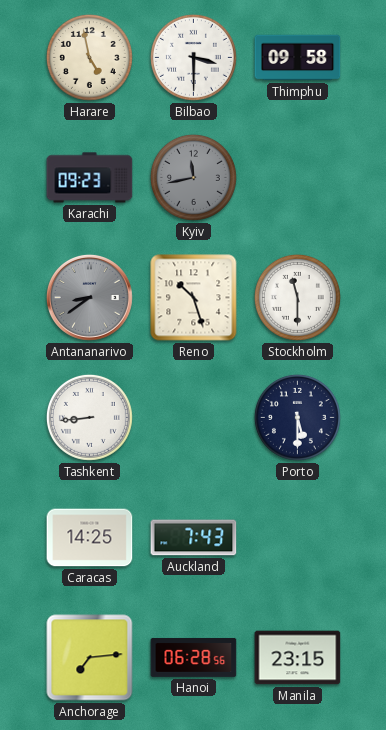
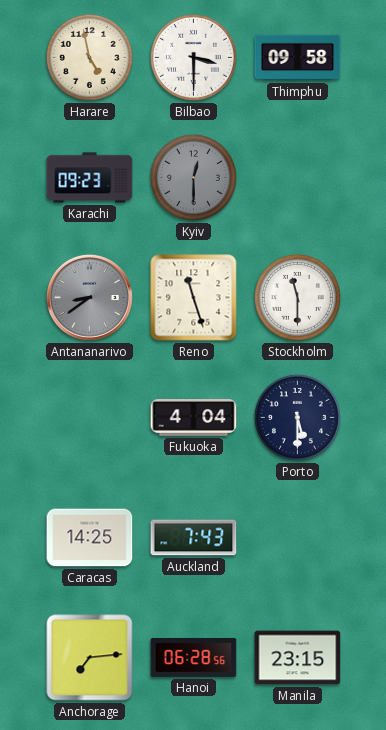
Kyiv: 11:43 -> 12:30
Reno: 10:27 -> 11:27
Tashkent: 8:44 -> none
Fukuoka: none -> 4:04
